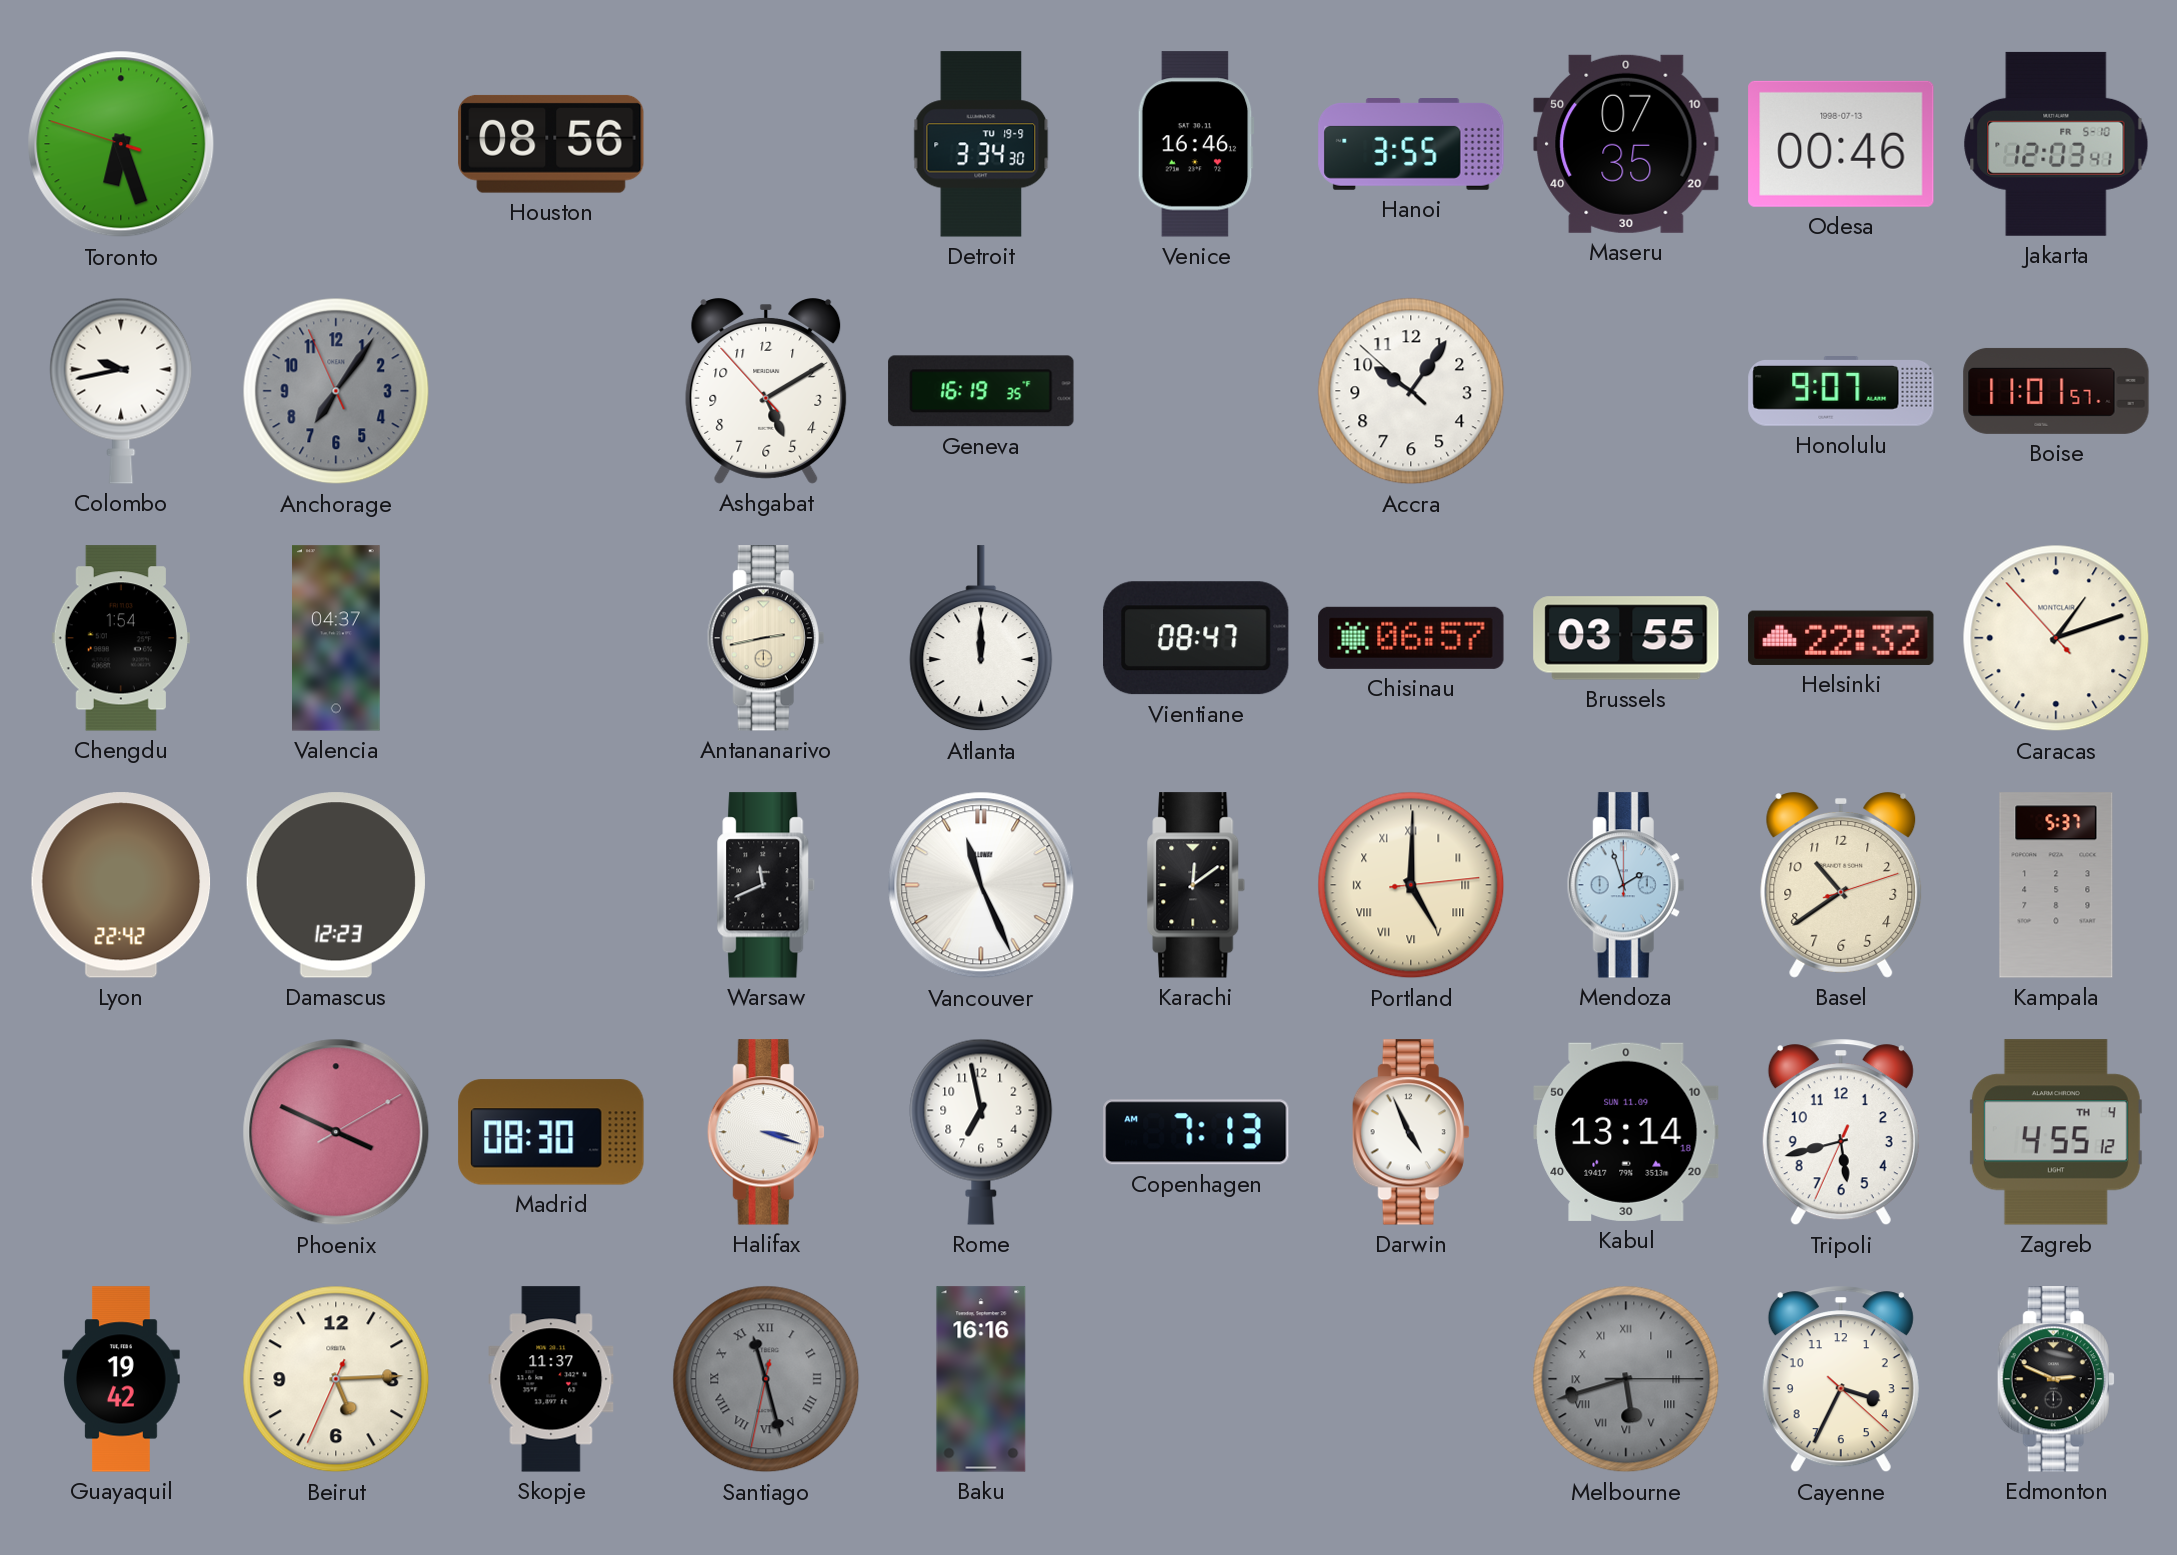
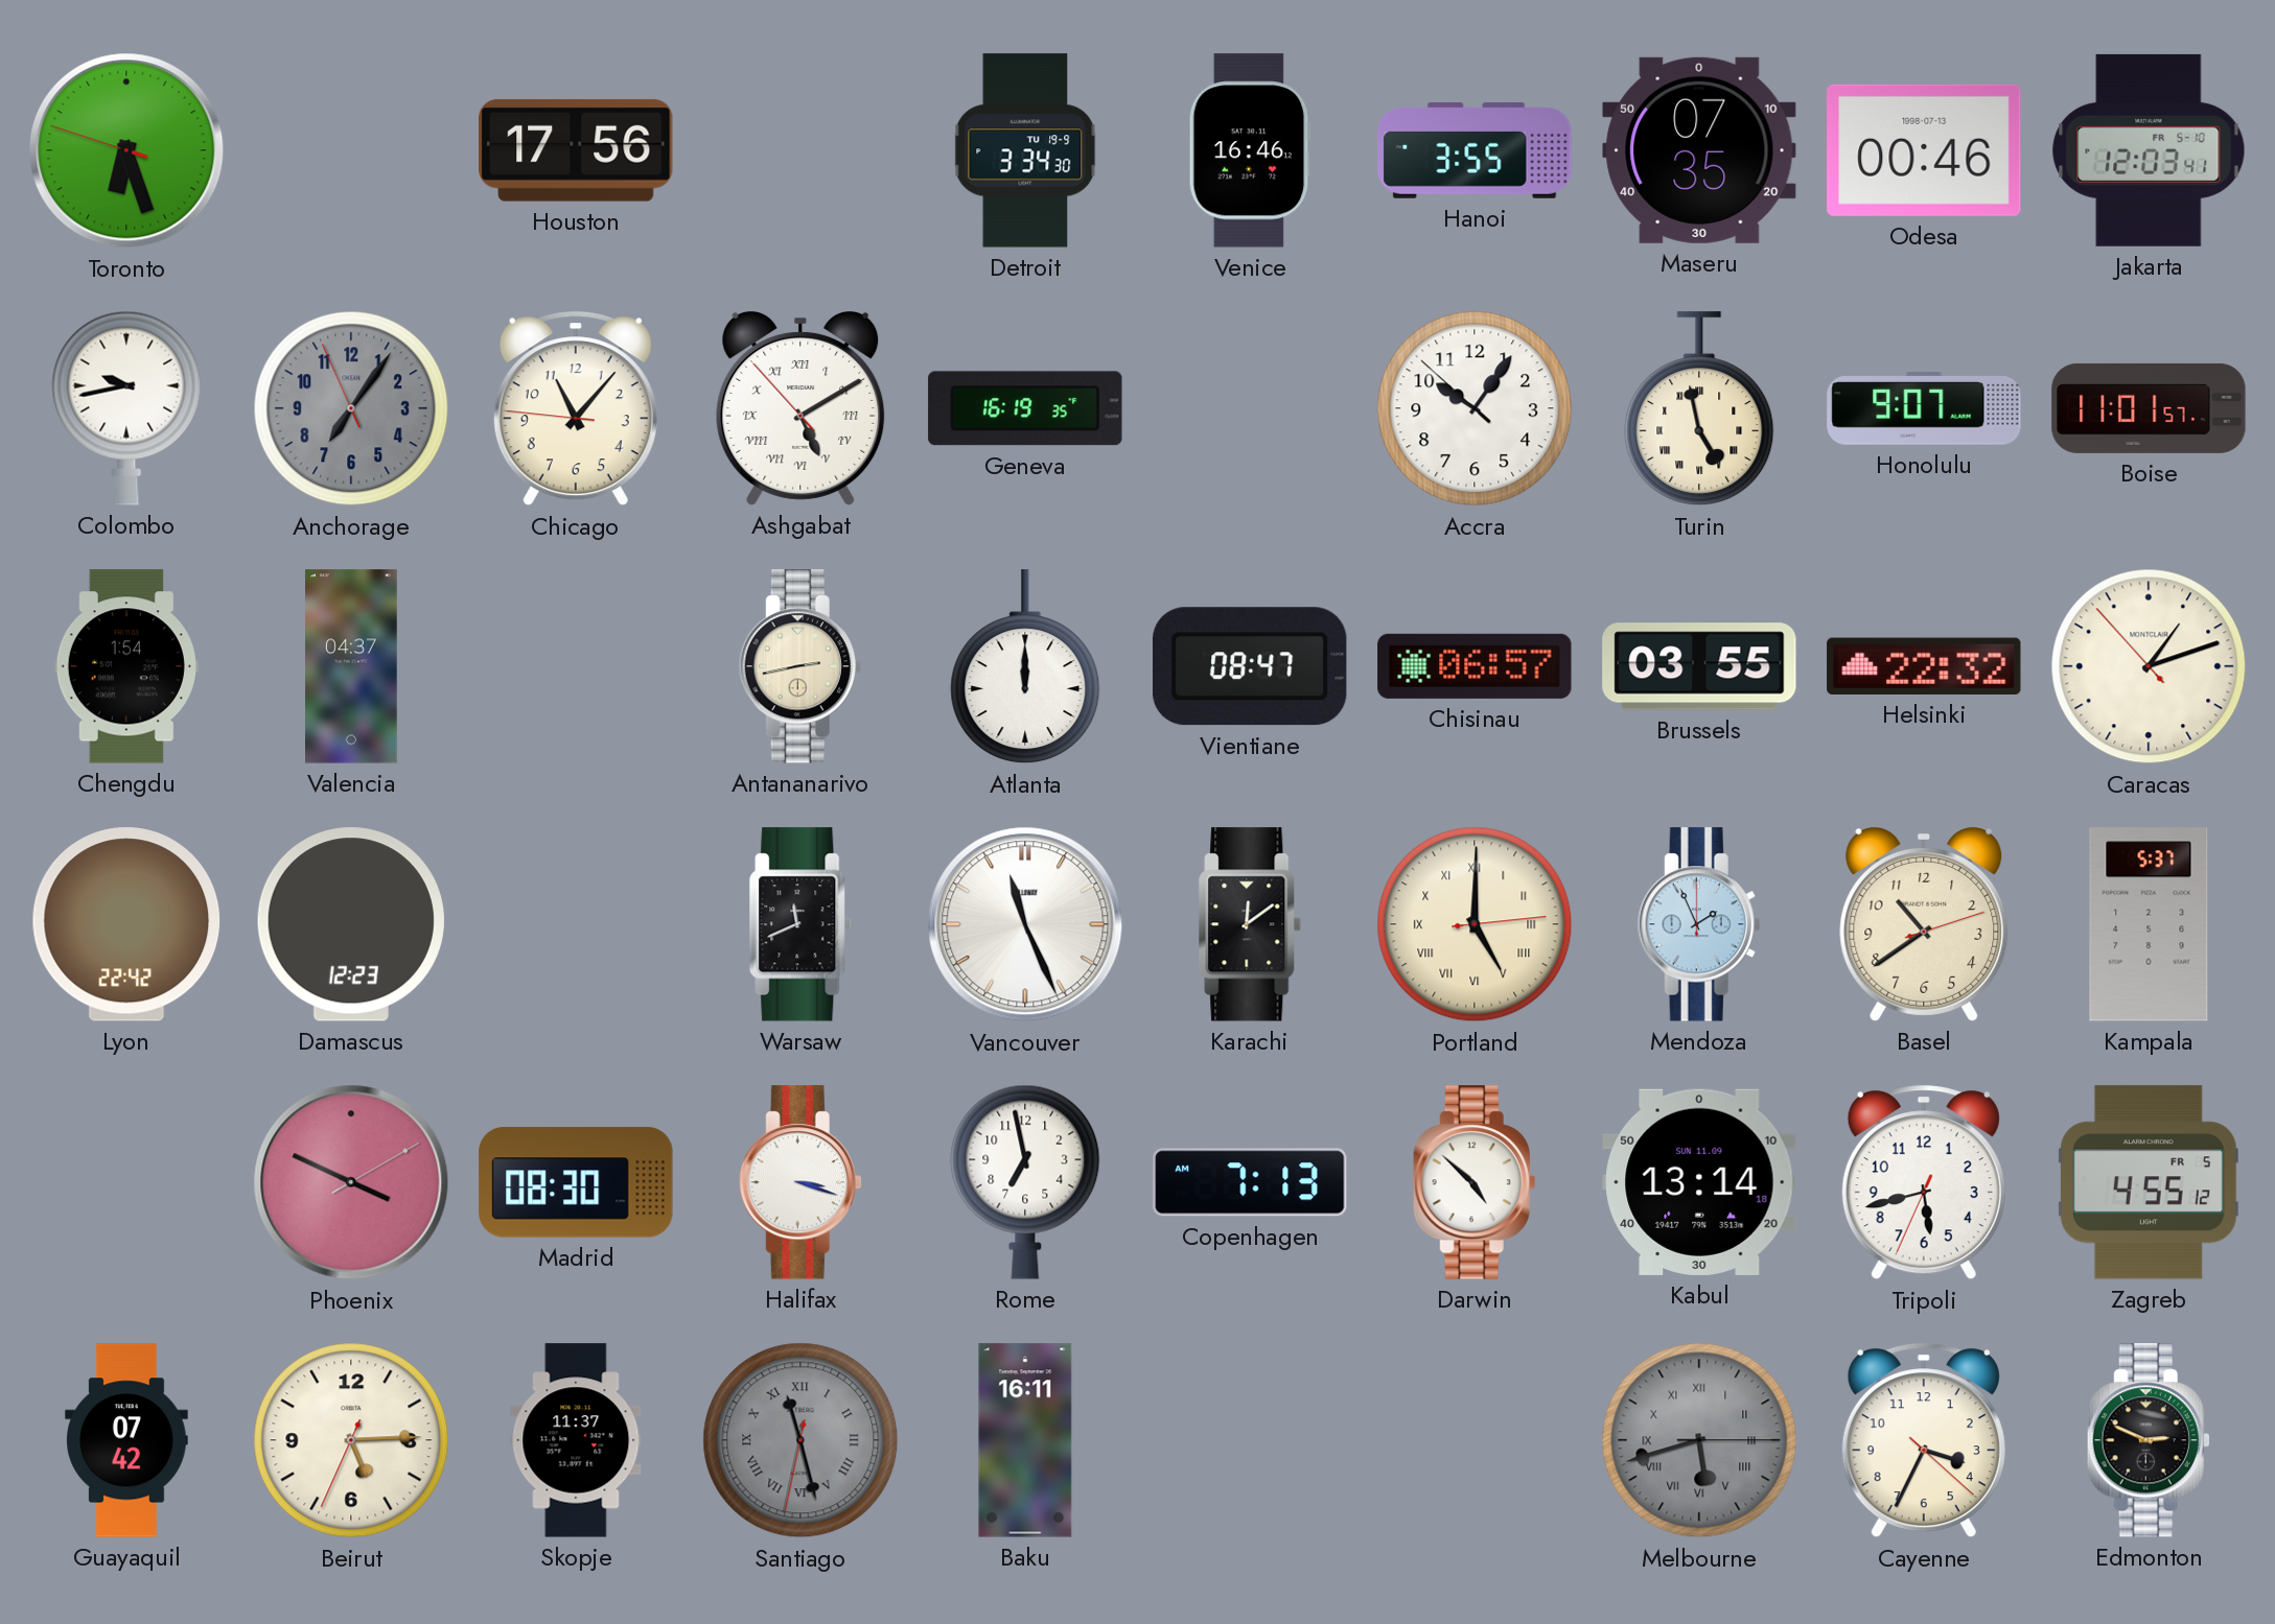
Houston: 08:56 -> 17:56
Chicago: none -> 11:06
Ashgabat numerals: Arabic -> Roman
Turin: none -> 4:58
Mendoza: 1:57 -> 1:56
Darwin: 4:56 -> 4:52
Zagreb date: TH 4 -> FR 5
Guayaquil: 19:42 -> 07:42
Baku: 16:16 -> 16:11
